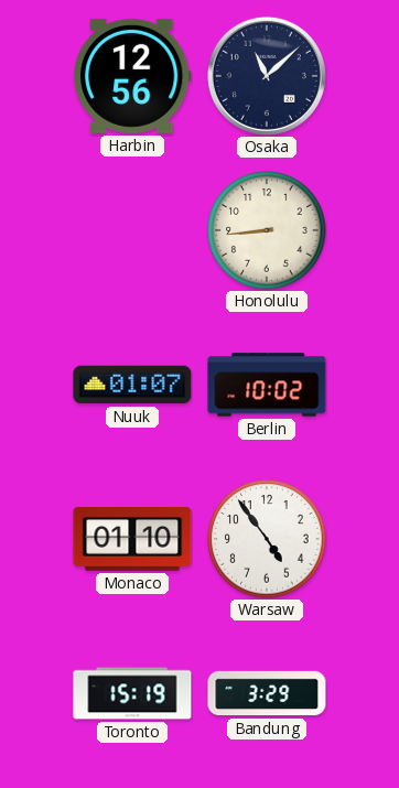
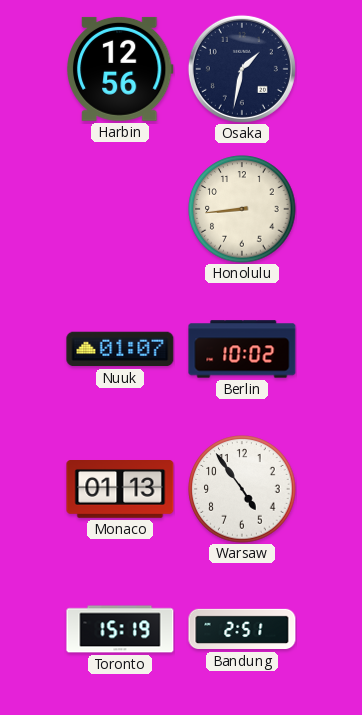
Osaka: 11:08 -> 1:32
Monaco: 01:10 -> 01:13
Bandung: 3:29 -> 2:51
